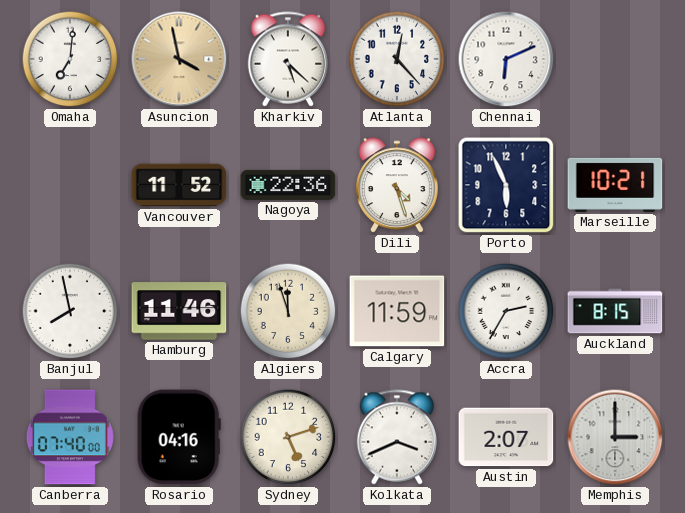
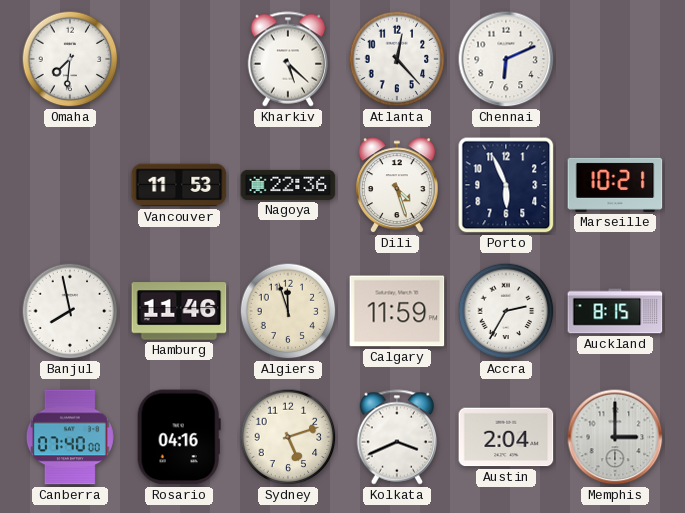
Omaha: 7:01 -> 7:31
Asuncion: 3:58 -> none
Vancouver: 11:52 -> 11:53
Austin: 2:07 -> 2:04
